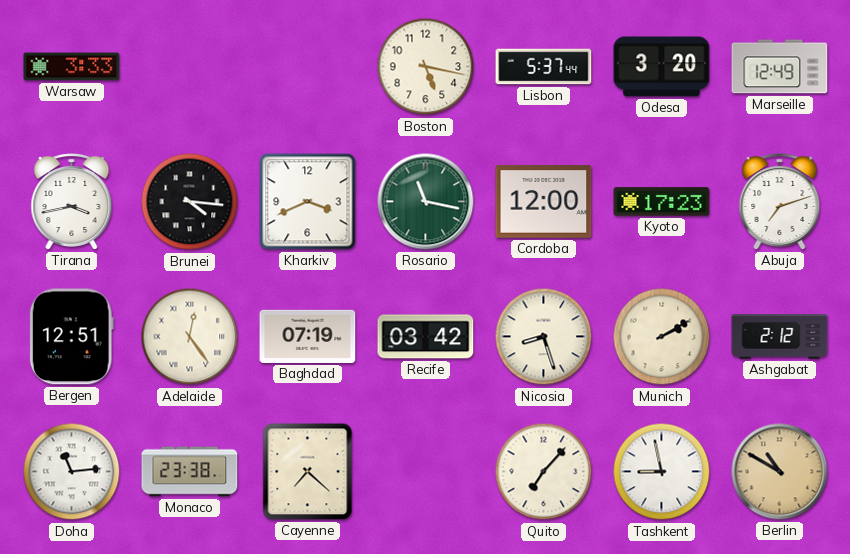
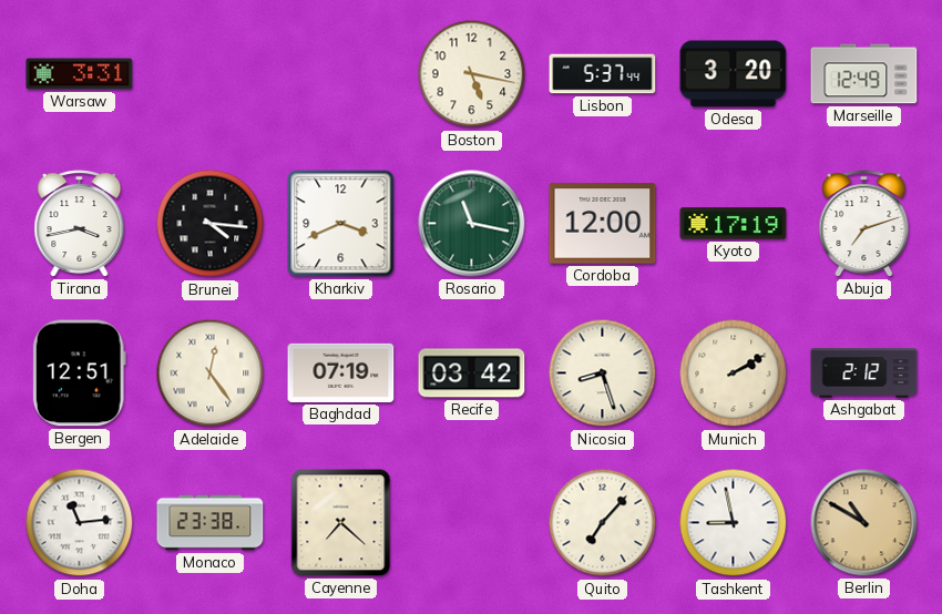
Warsaw: 3:33 -> 3:31
Kyoto: 17:23 -> 17:19
